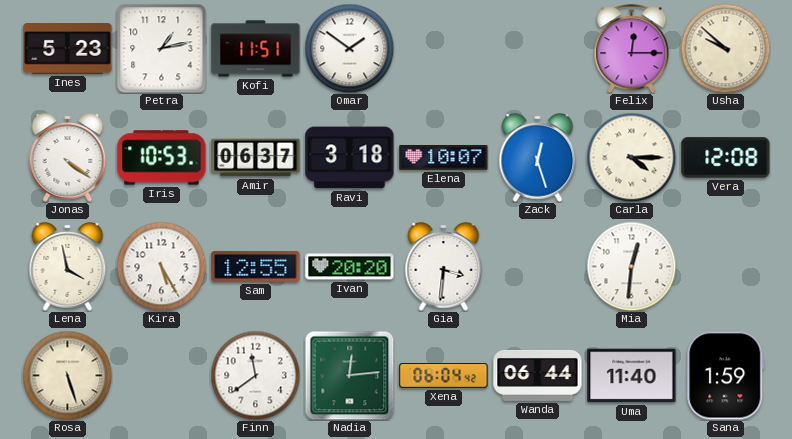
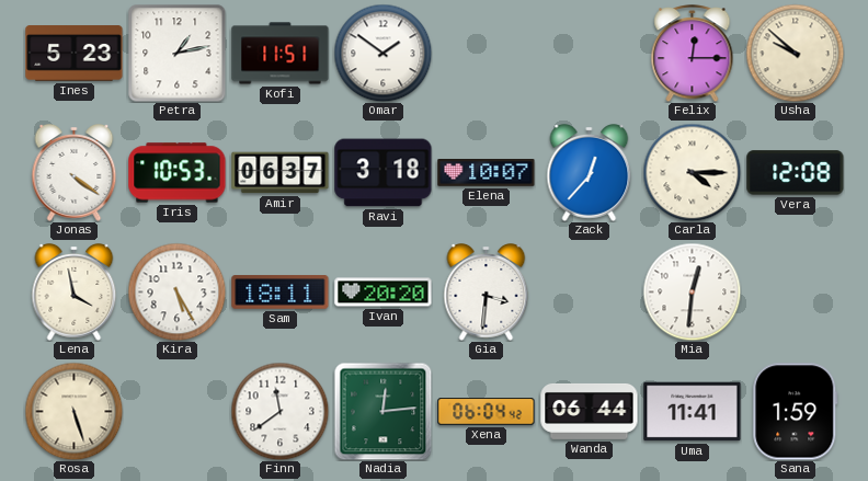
Zack: 12:27 -> 12:37
Sam: 12:55 -> 18:11
Uma: 11:40 -> 11:41
